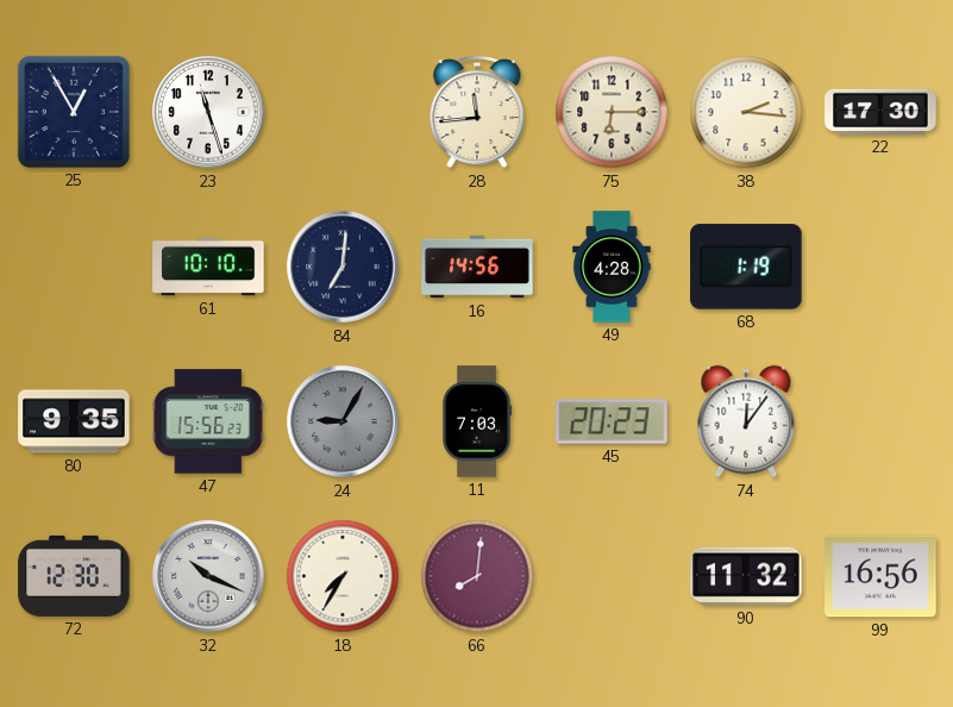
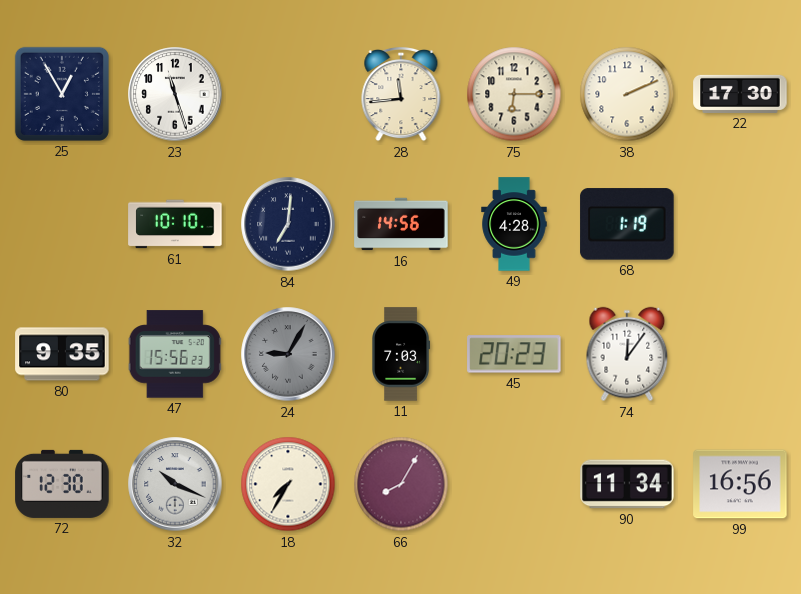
38: 2:16 -> 2:11
66: 8:01 -> 8:05
90: 11:32 -> 11:34
